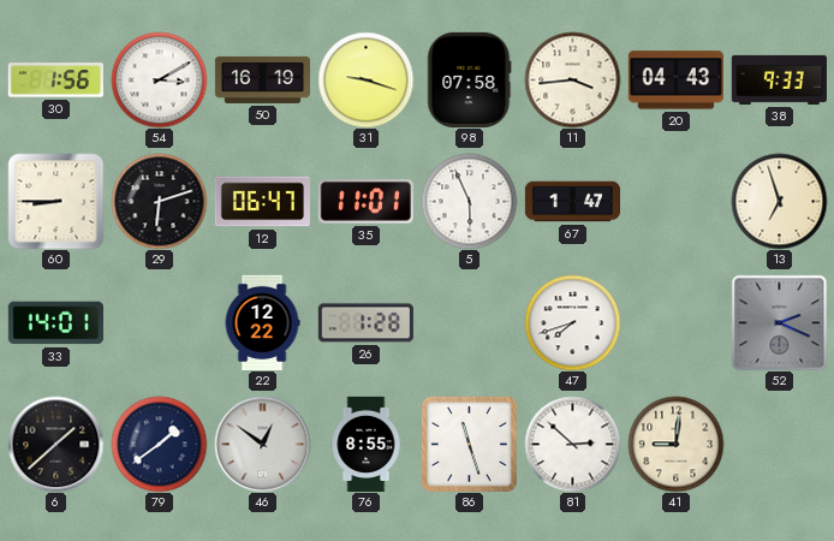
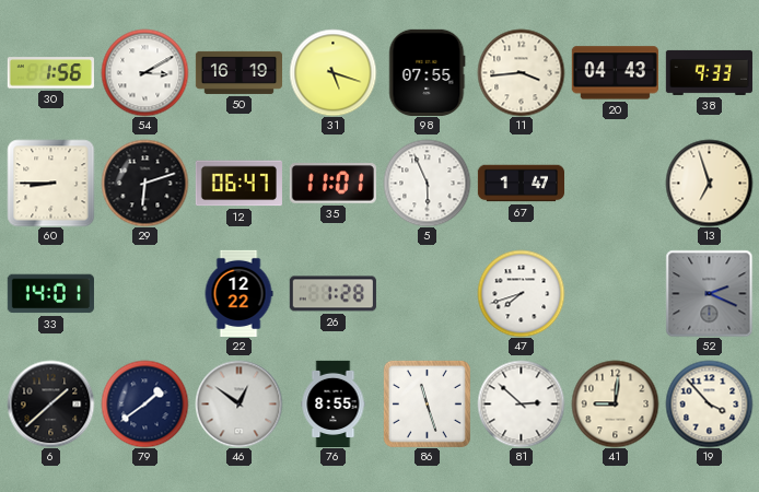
31: 9:18 -> 5:18
98: 07:58 -> 07:55
19: none -> 3:53
